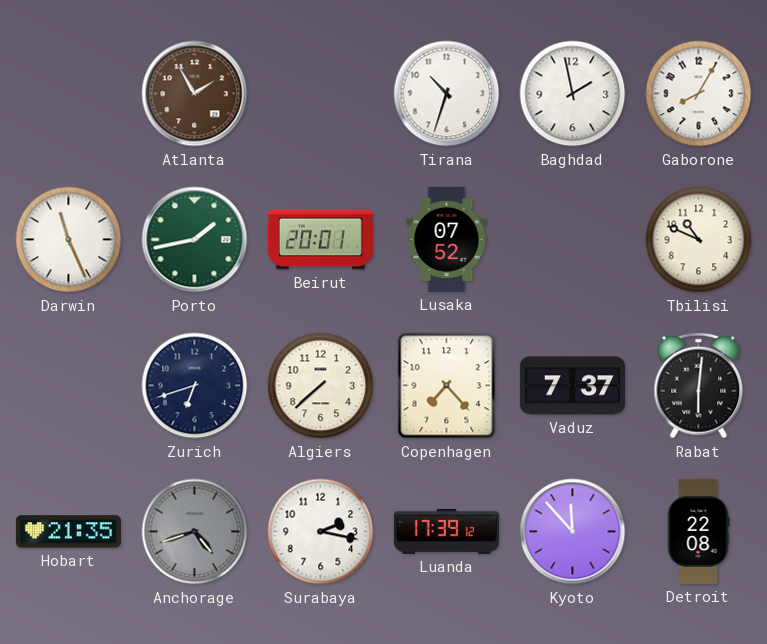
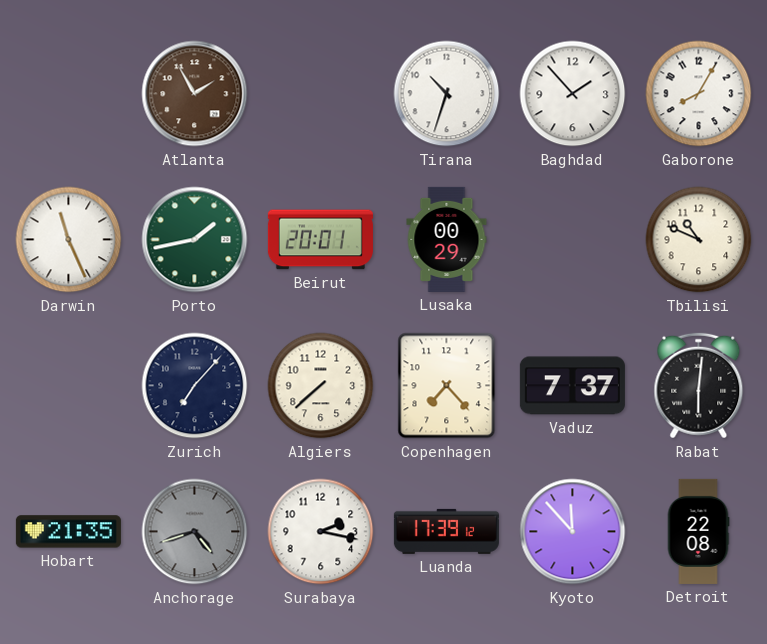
Baghdad: 1:58 -> 1:53
Lusaka: 07:52 -> 00:29
Zurich: 6:42 -> 7:07
